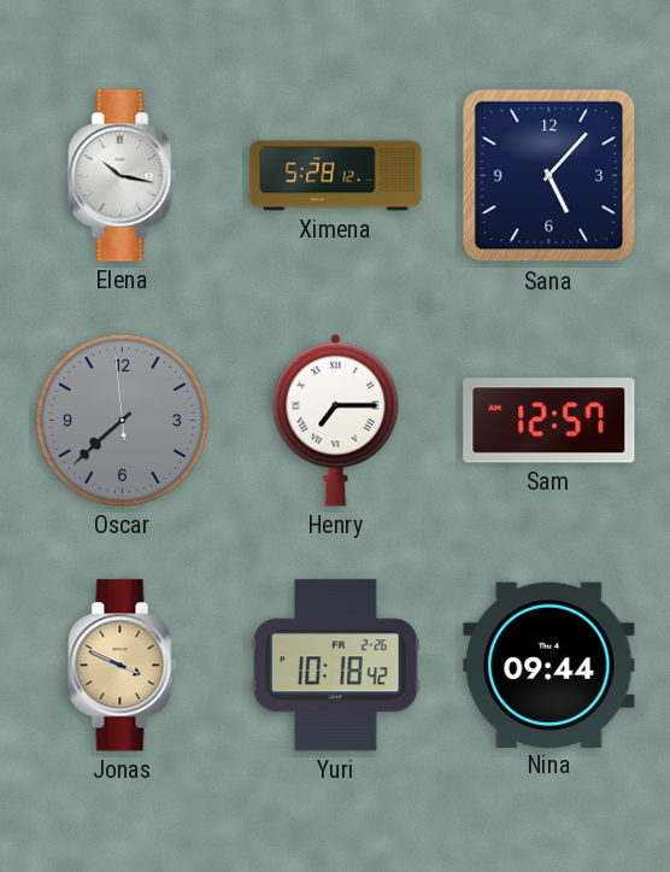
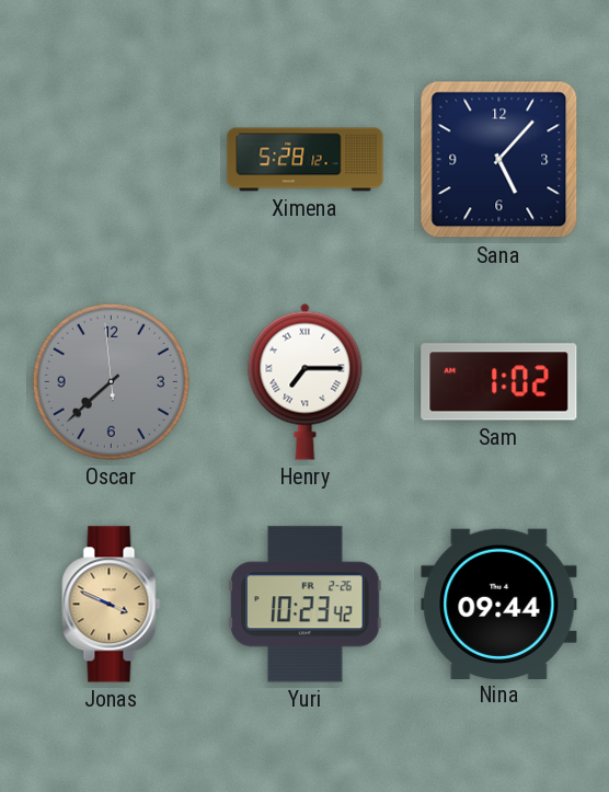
Elena: 10:17 -> none
Sam: 12:57 -> 1:02
Yuri: 10:18 -> 10:23
